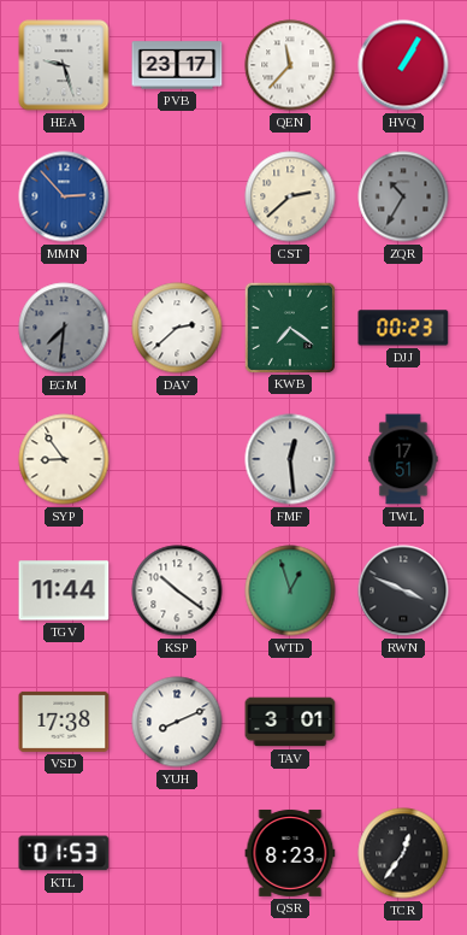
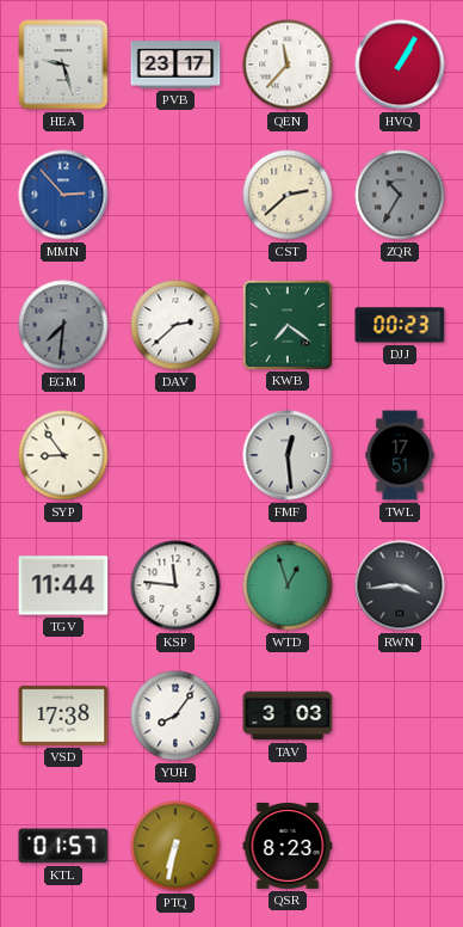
KSP: 10:21 -> 11:46
RWN: 3:49 -> 3:44
YUH: 8:11 -> 8:06
TAV: 3:01 -> 3:03
KTL: 01:53 -> 01:57
PTQ: none -> 6:32
TCR: 12:36 -> none
